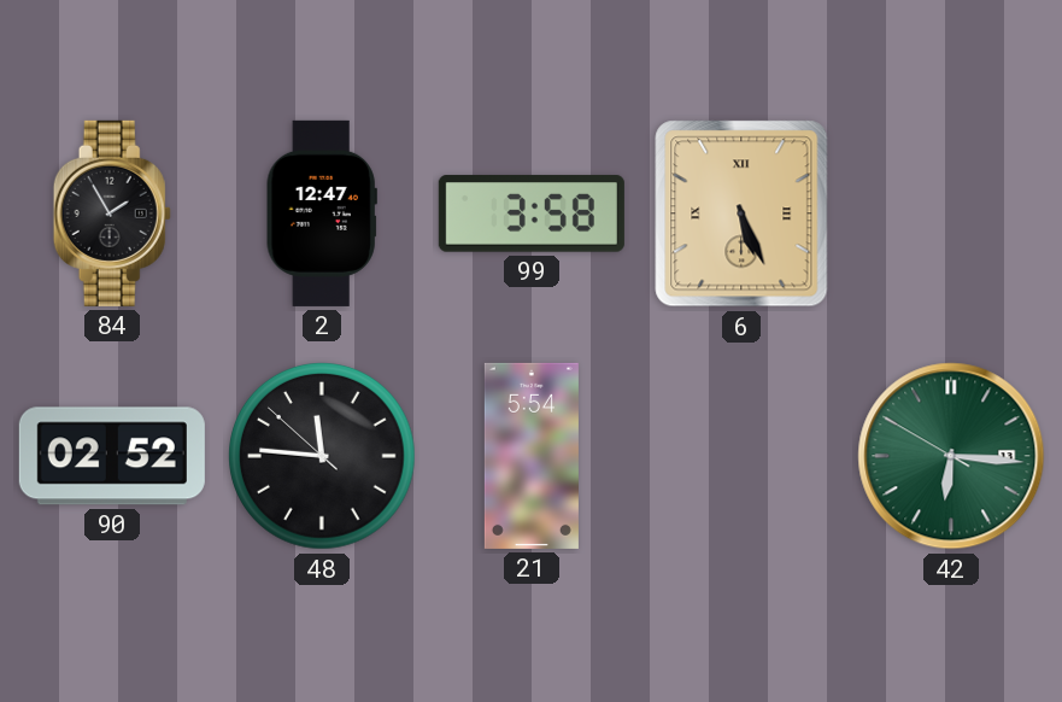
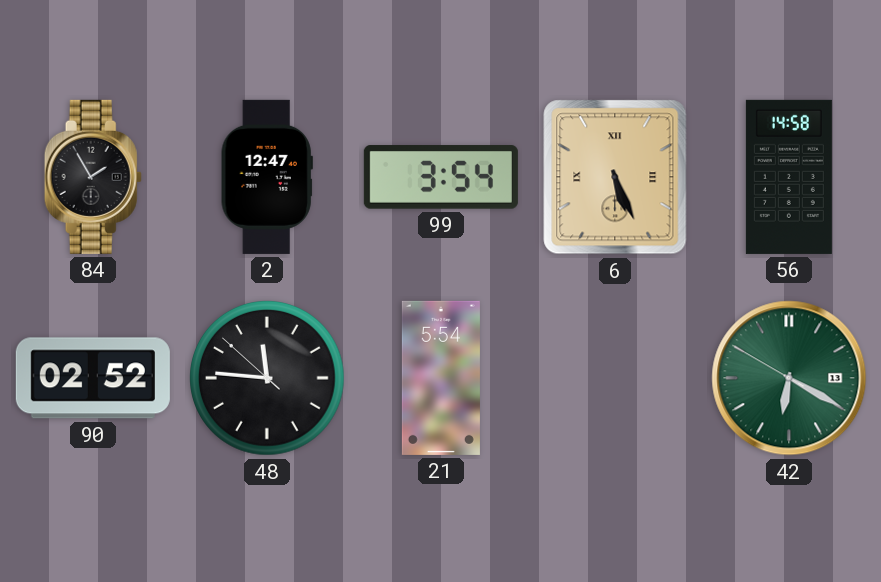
99: 3:58 -> 3:54
56: none -> 14:58
42: 6:15 -> 6:19
